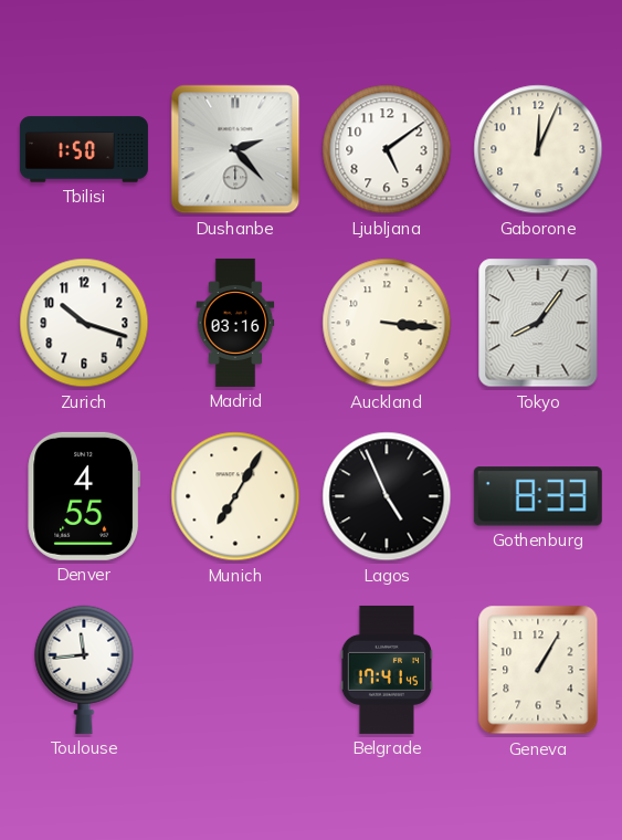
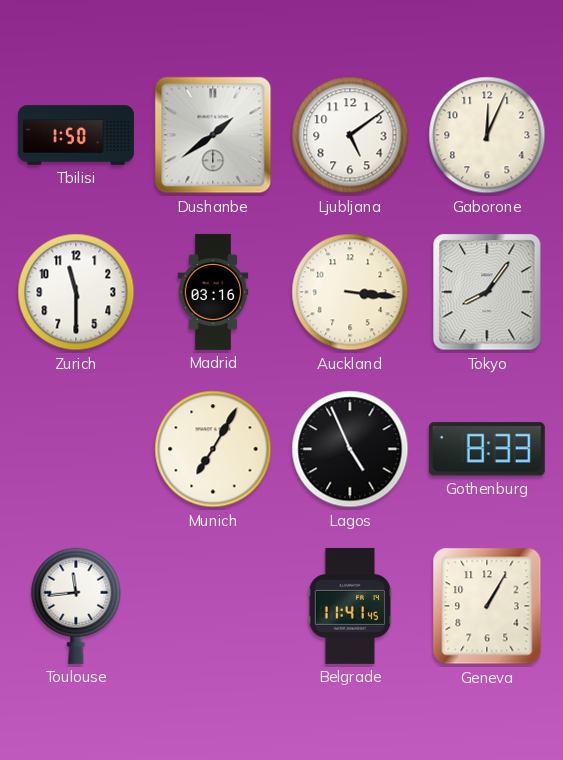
Dushanbe: 2:23 -> 1:39
Zurich: 10:18 -> 11:30
Denver: 4:55 -> none
Belgrade: 17:41 -> 11:41
